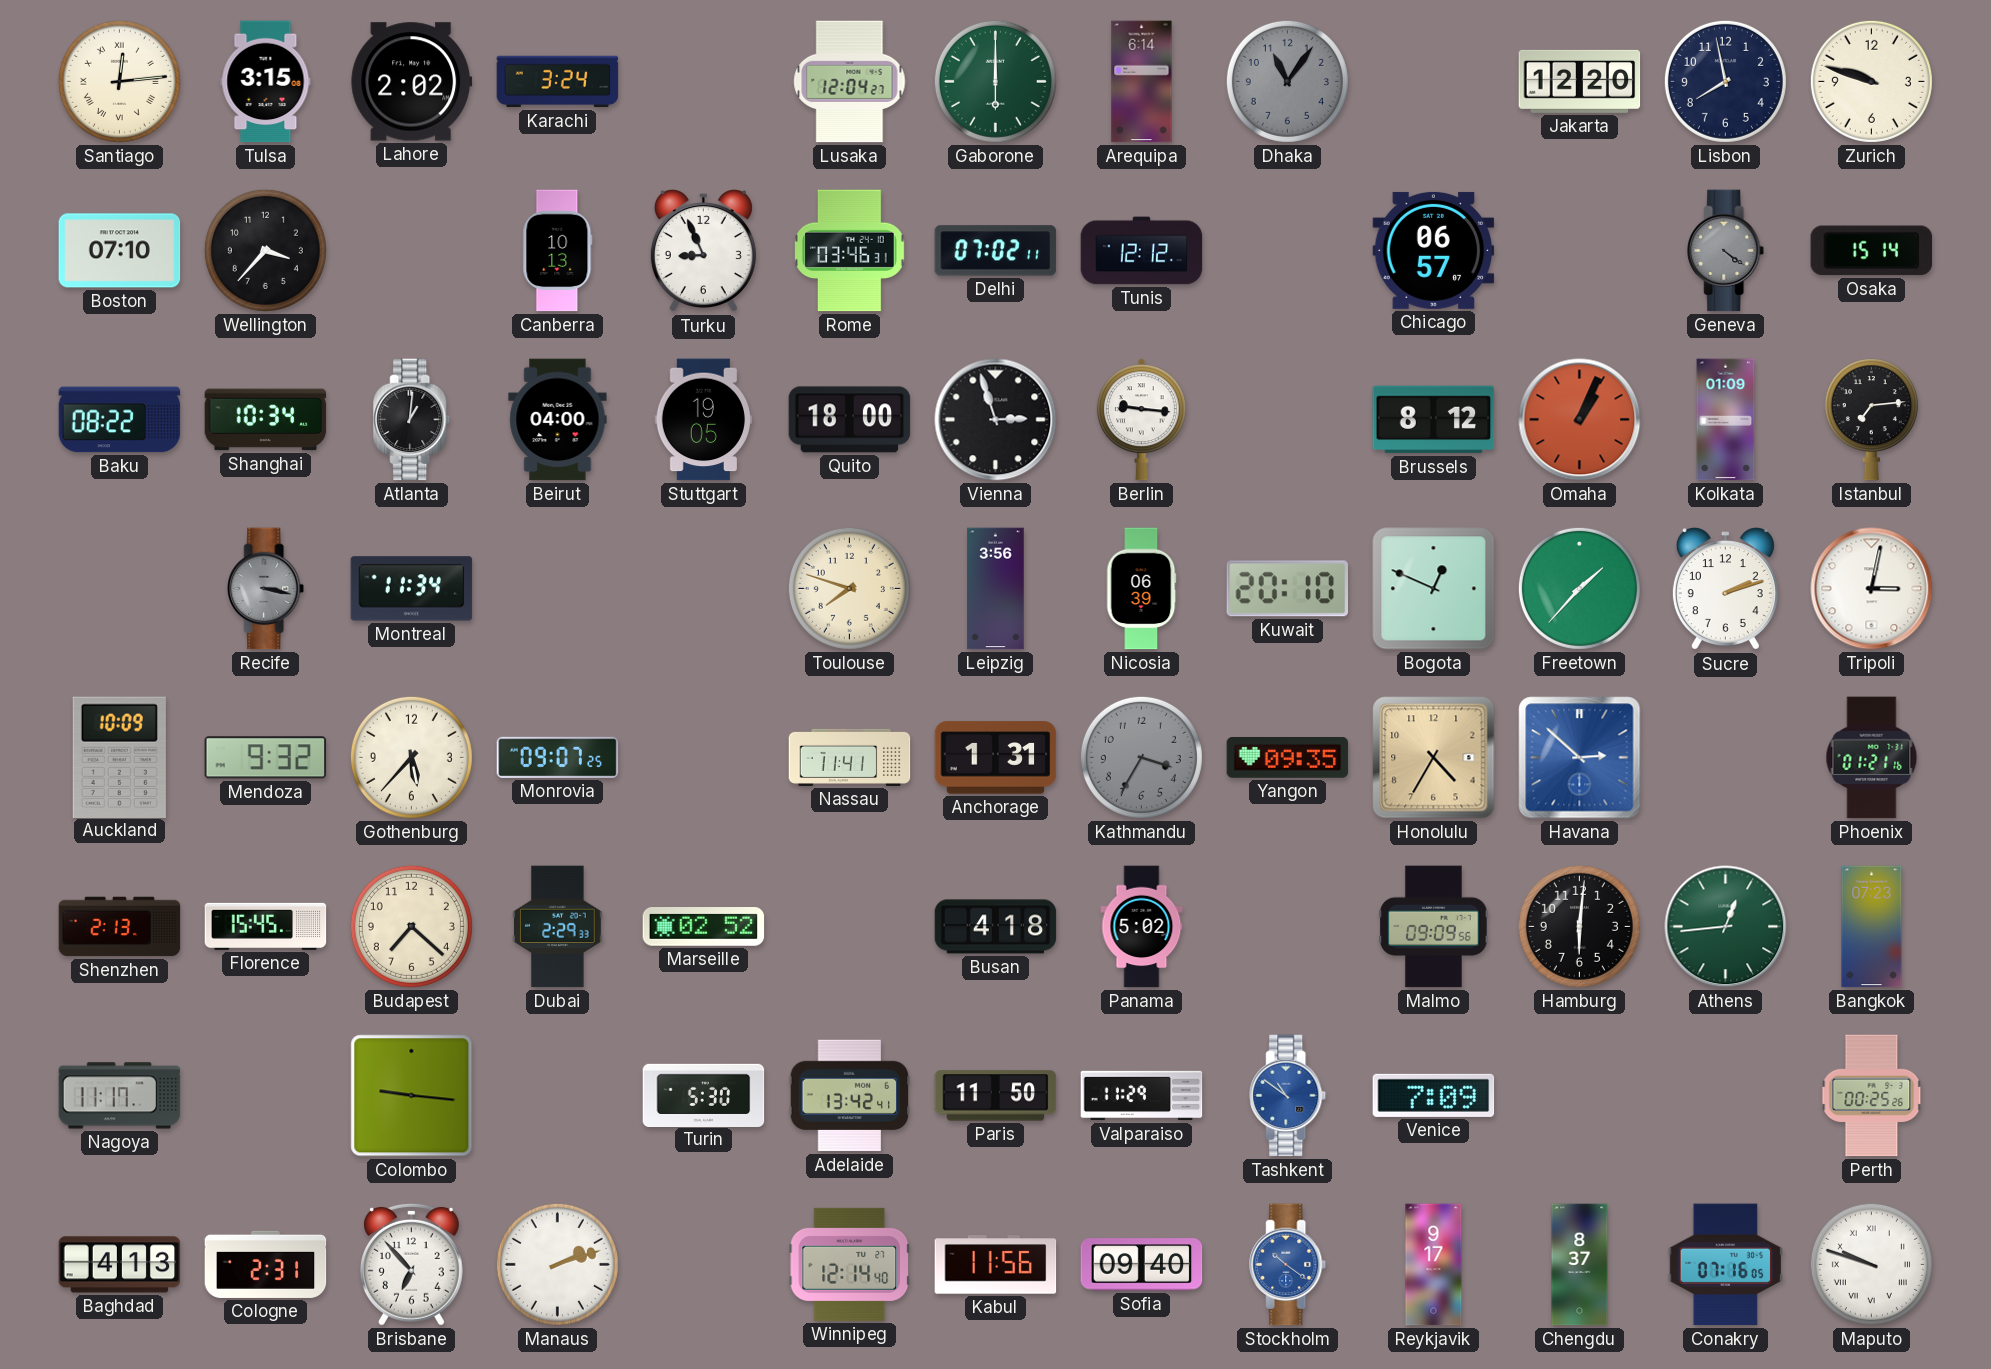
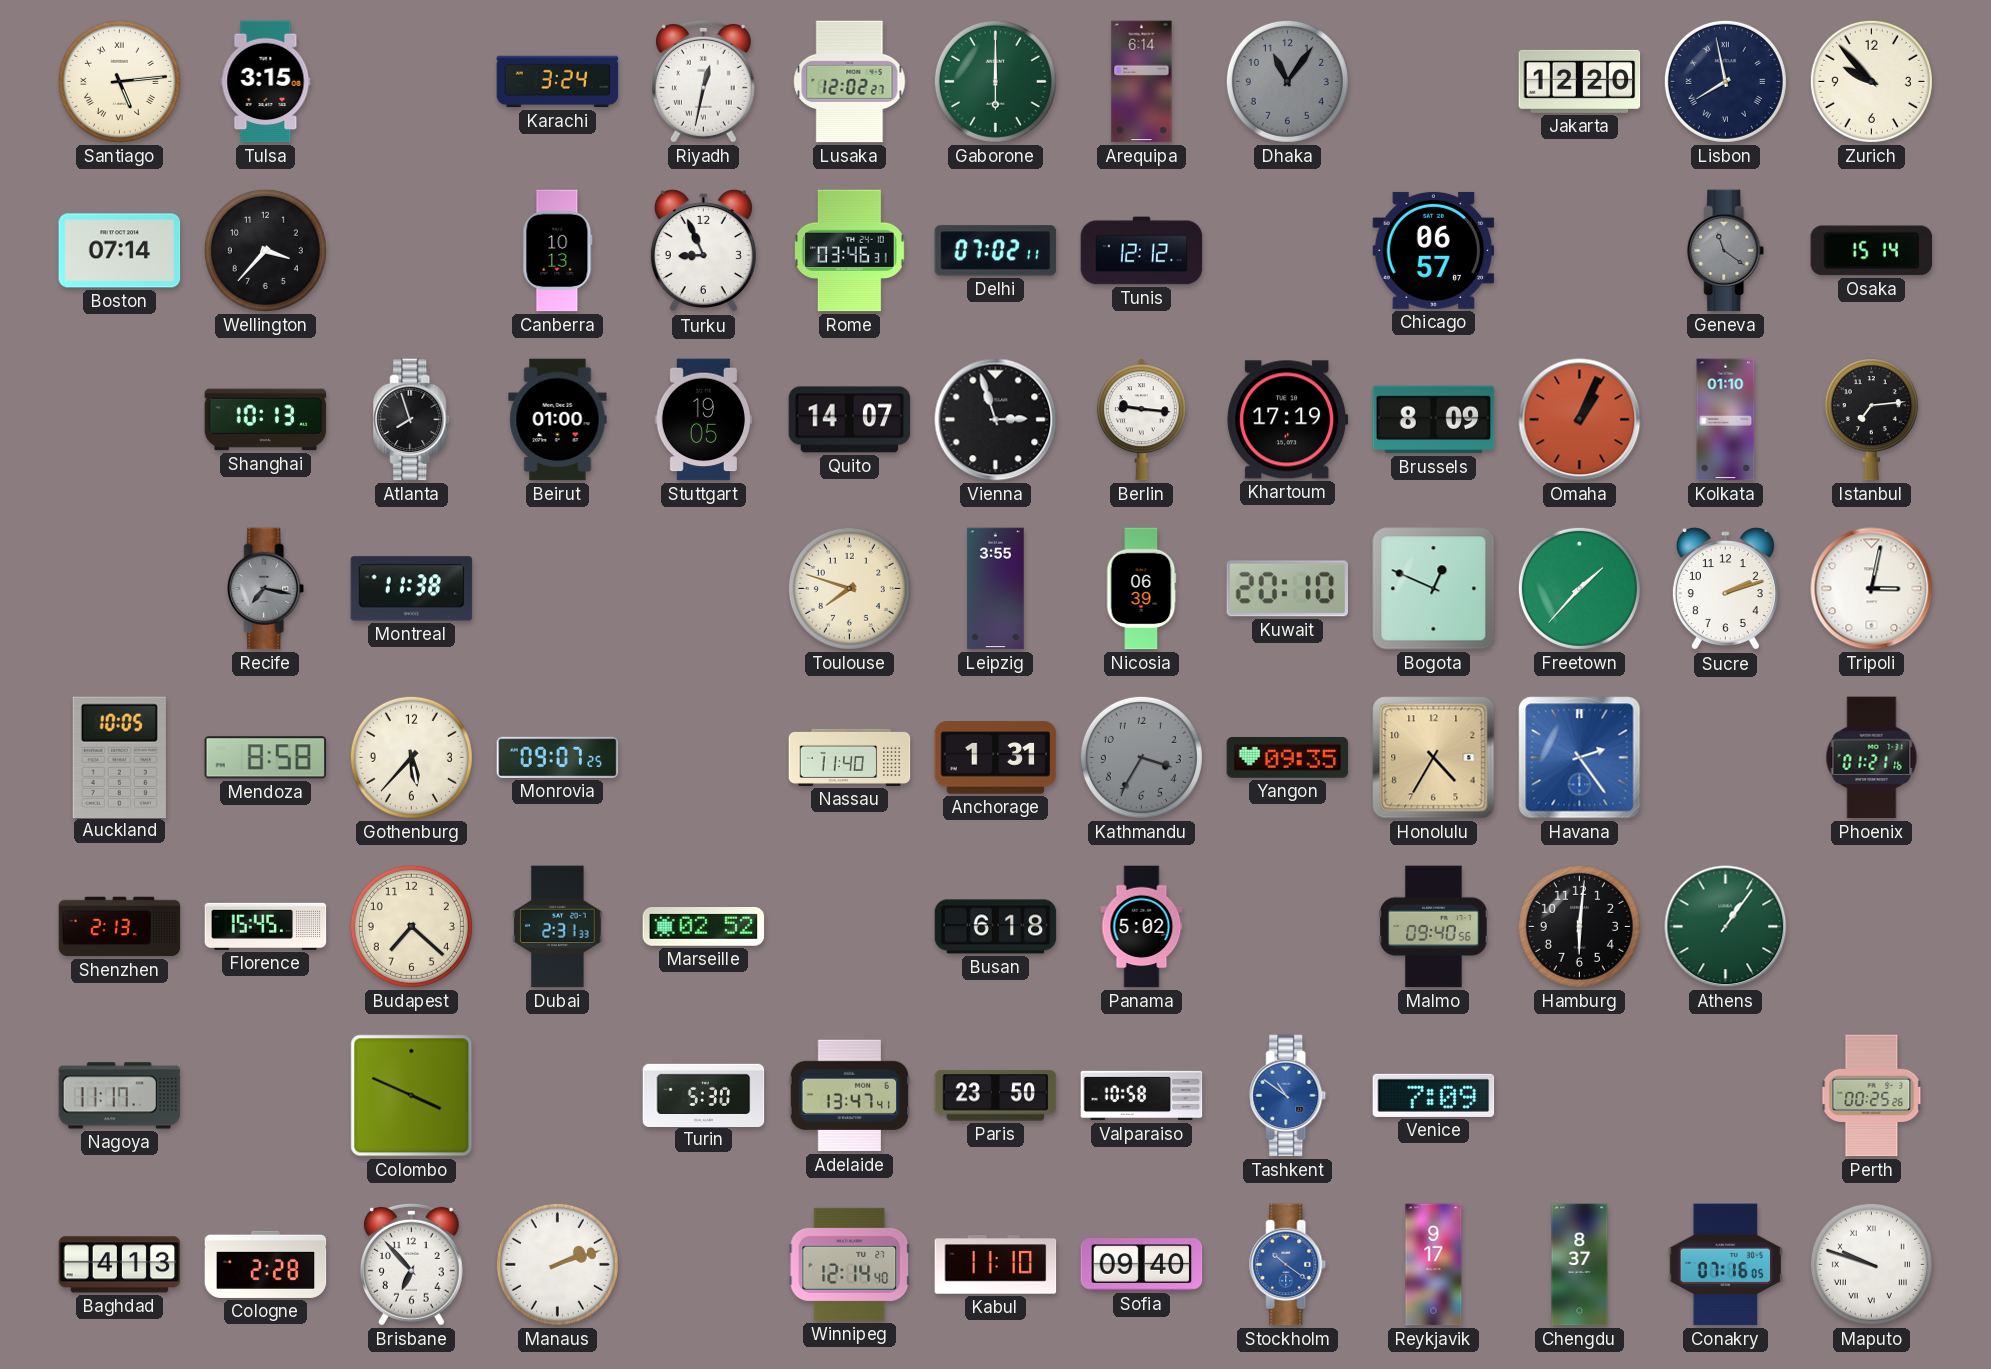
Santiago: 12:14 -> 5:14
Lahore: 2:02 -> none
Riyadh: none -> 12:32
Lusaka: 12:04 -> 12:02
Lisbon numerals: Arabic -> Roman
Zurich: 9:48 -> 9:53
Boston: 07:10 -> 07:14
Geneva: 4:21 -> 11:21
Baku: 08:22 -> none
Shanghai: 10:34 -> 10:13
Atlanta: 1:01 -> 7:57
Beirut: 04:00 -> 01:00
Quito: 18:00 -> 14:07
Khartoum: none -> 17:19
Brussels: 8:12 -> 8:09
Kolkata: 01:09 -> 01:10
Recife: 3:17 -> 7:17
Montreal: 11:34 -> 11:38
Leipzig: 3:56 -> 3:55
Auckland: 10:09 -> 10:05
Mendoza: 9:32 -> 8:58
Nassau: 11:41 -> 11:40
Havana: 2:52 -> 2:24
Dubai: 2:29 -> 2:31
Busan: 4:18 -> 6:18
Malmo: 09:09 -> 09:40
Athens: 12:44 -> 1:06
Bangkok: 07:23 -> none
Colombo: 9:16 -> 3:49
Adelaide: 13:42 -> 13:47
Paris: 11:50 -> 23:50
Valparaiso: 11:29 -> 10:58
Cologne: 2:31 -> 2:28
Kabul: 11:56 -> 11:10
